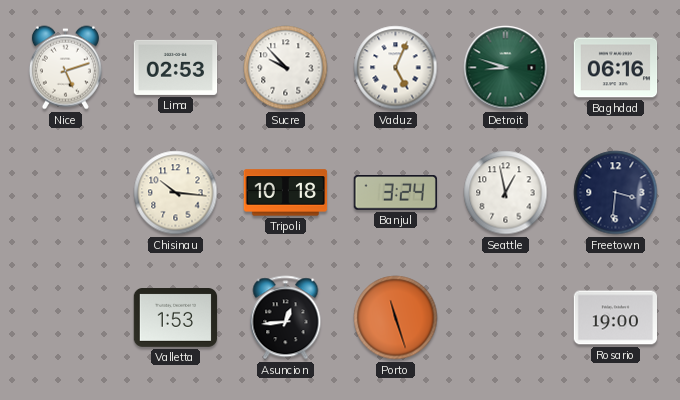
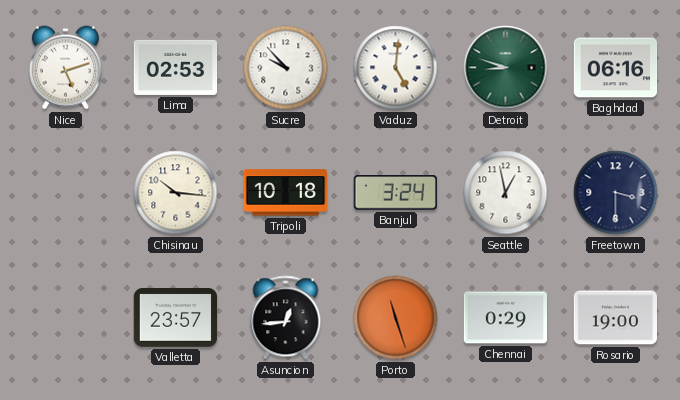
Vaduz: 5:04 -> 5:01
Freetown: 3:31 -> 3:30
Valletta: 1:53 -> 23:57
Chennai: none -> 0:29
